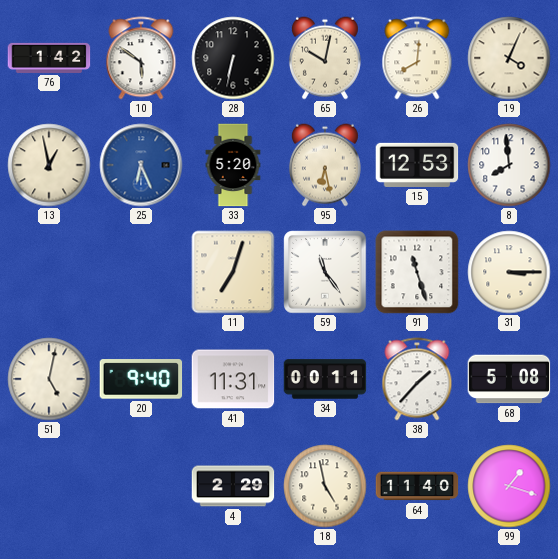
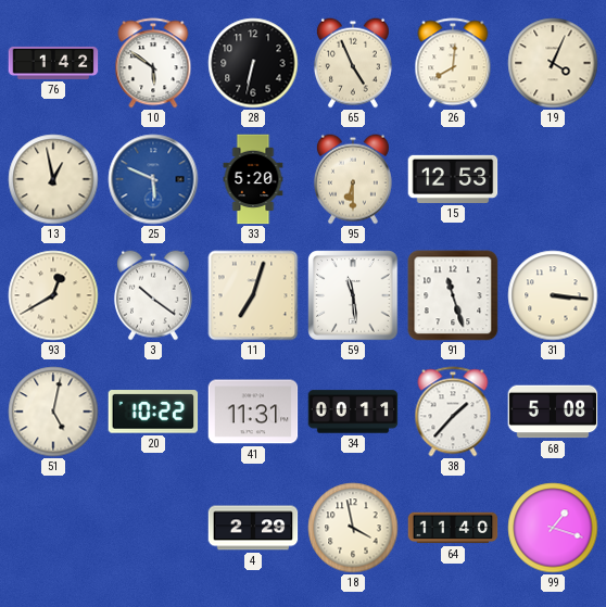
65: 10:02 -> 4:56
25: 6:26 -> 5:49
95: 6:28 -> 6:30
8: 7:59 -> none
93: none -> 12:40
3: none -> 10:21
59: 11:24 -> 11:29
31: 3:15 -> 3:16
20: 9:40 -> 10:22
18: 4:58 -> 3:58
